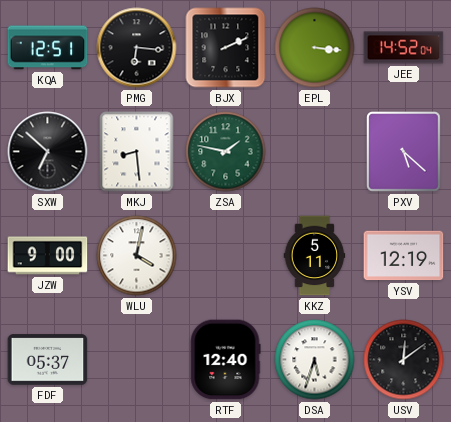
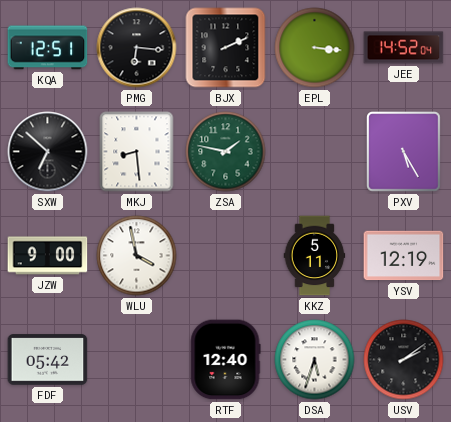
PXV: 5:22 -> 5:25
WLU: 4:02 -> 3:58
FDF: 05:37 -> 05:42
USV: 12:09 -> 2:09
